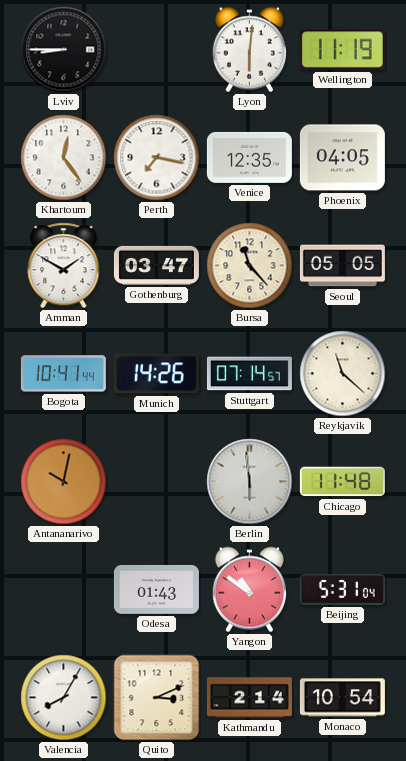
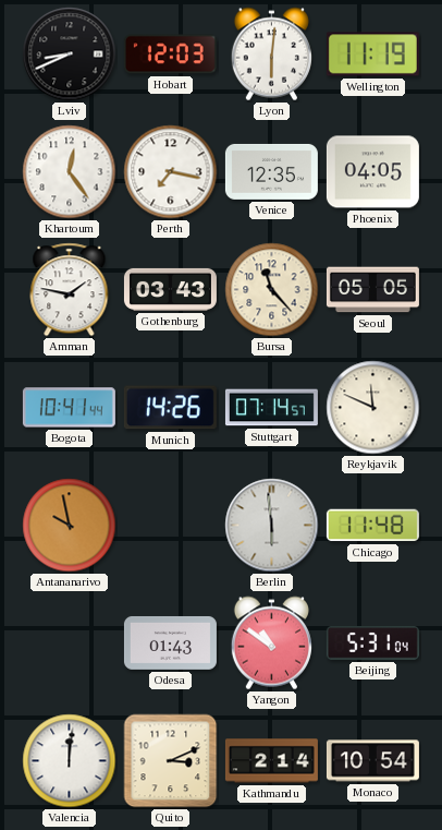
Lviv: 8:45 -> 8:41
Hobart: none -> 12:03
Amman: 1:50 -> 1:47
Gothenburg: 03:47 -> 03:43
Reykjavik: 11:22 -> 11:49
Antananarivo: 10:02 -> 9:58
Valencia: 8:05 -> 12:01
